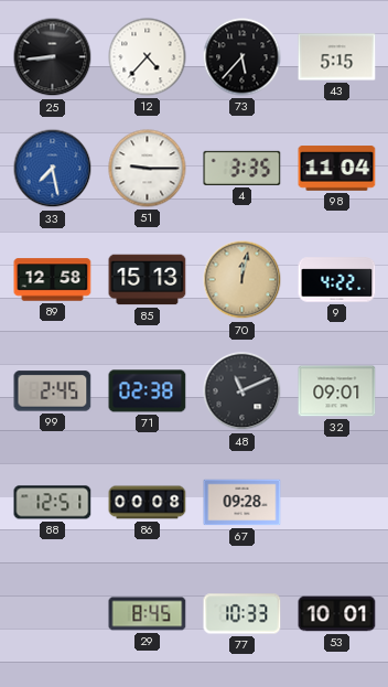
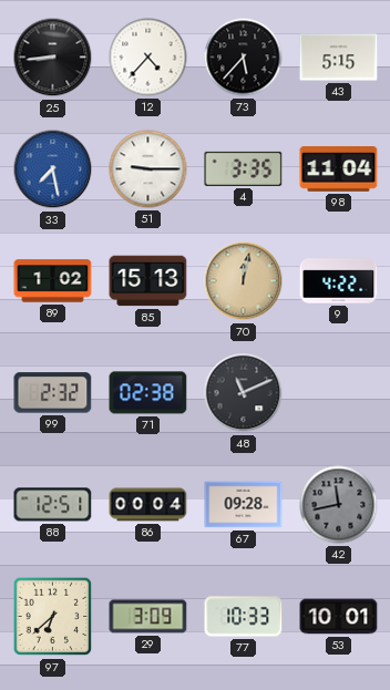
89: 12:58 -> 1:02
99: 2:45 -> 2:32
32: 09:01 -> none
86: 00:08 -> 00:04
42: none -> 11:43
97: none -> 6:38
29: 8:45 -> 3:09
